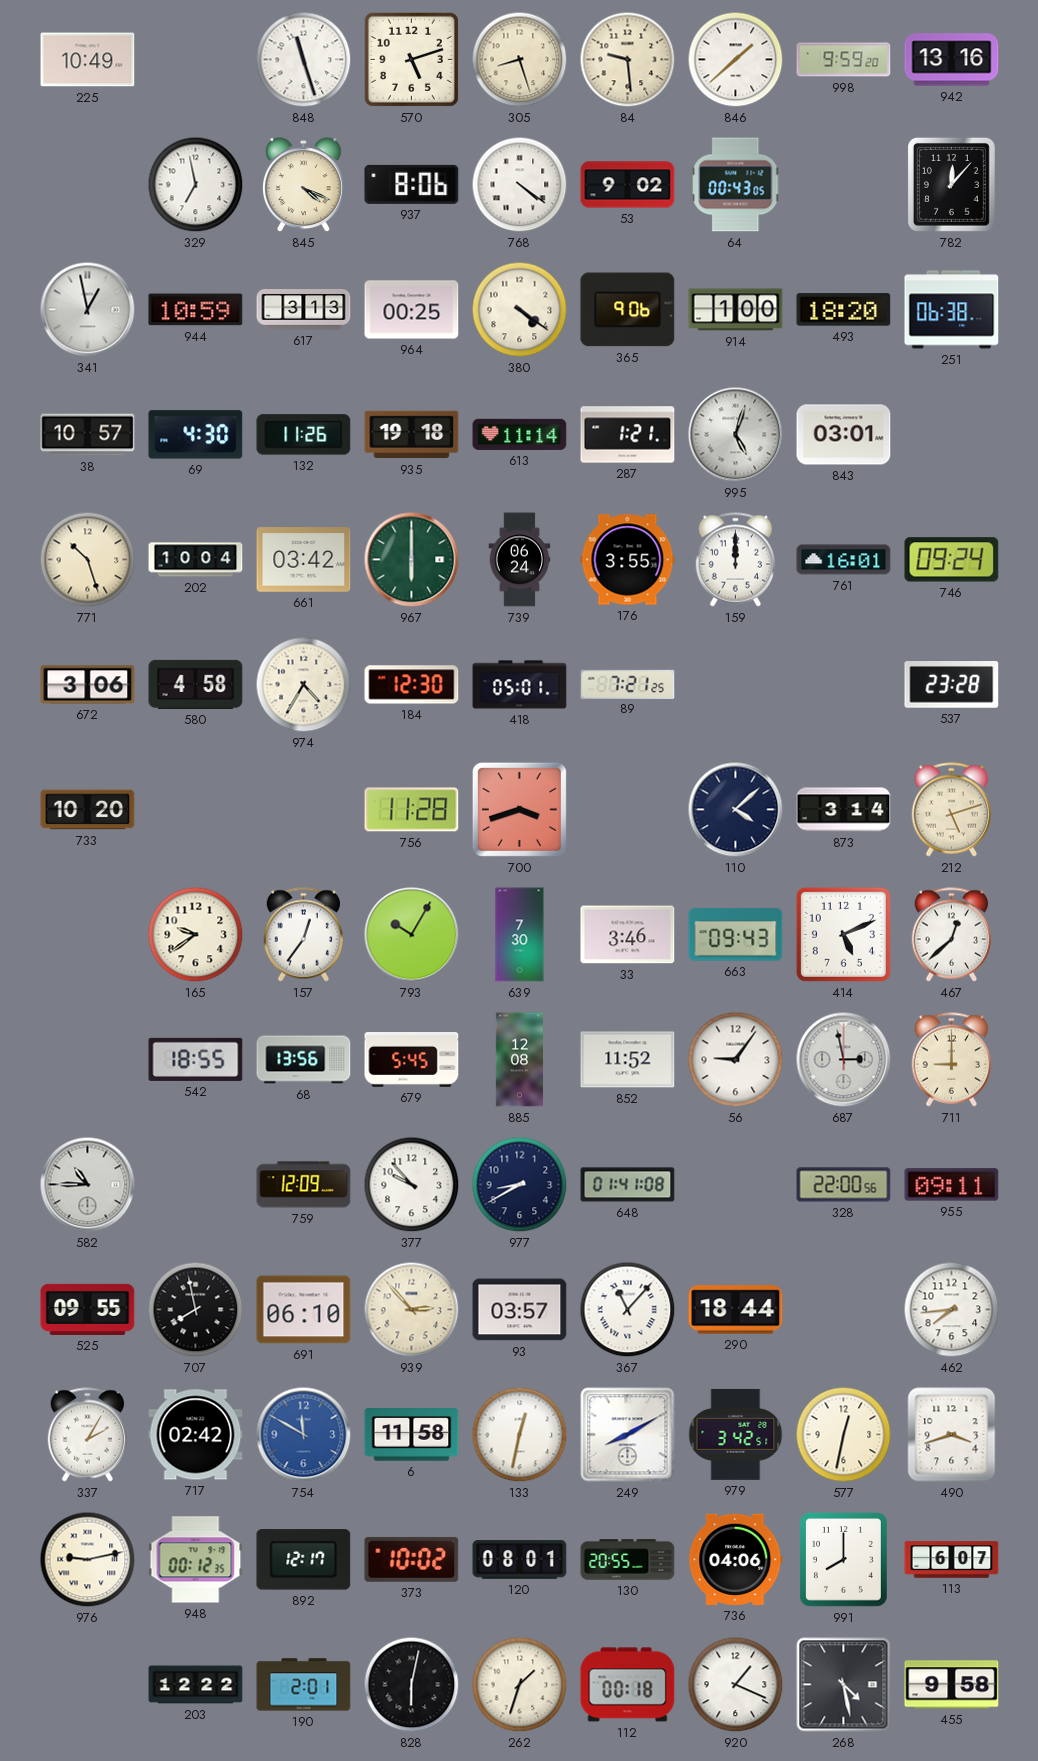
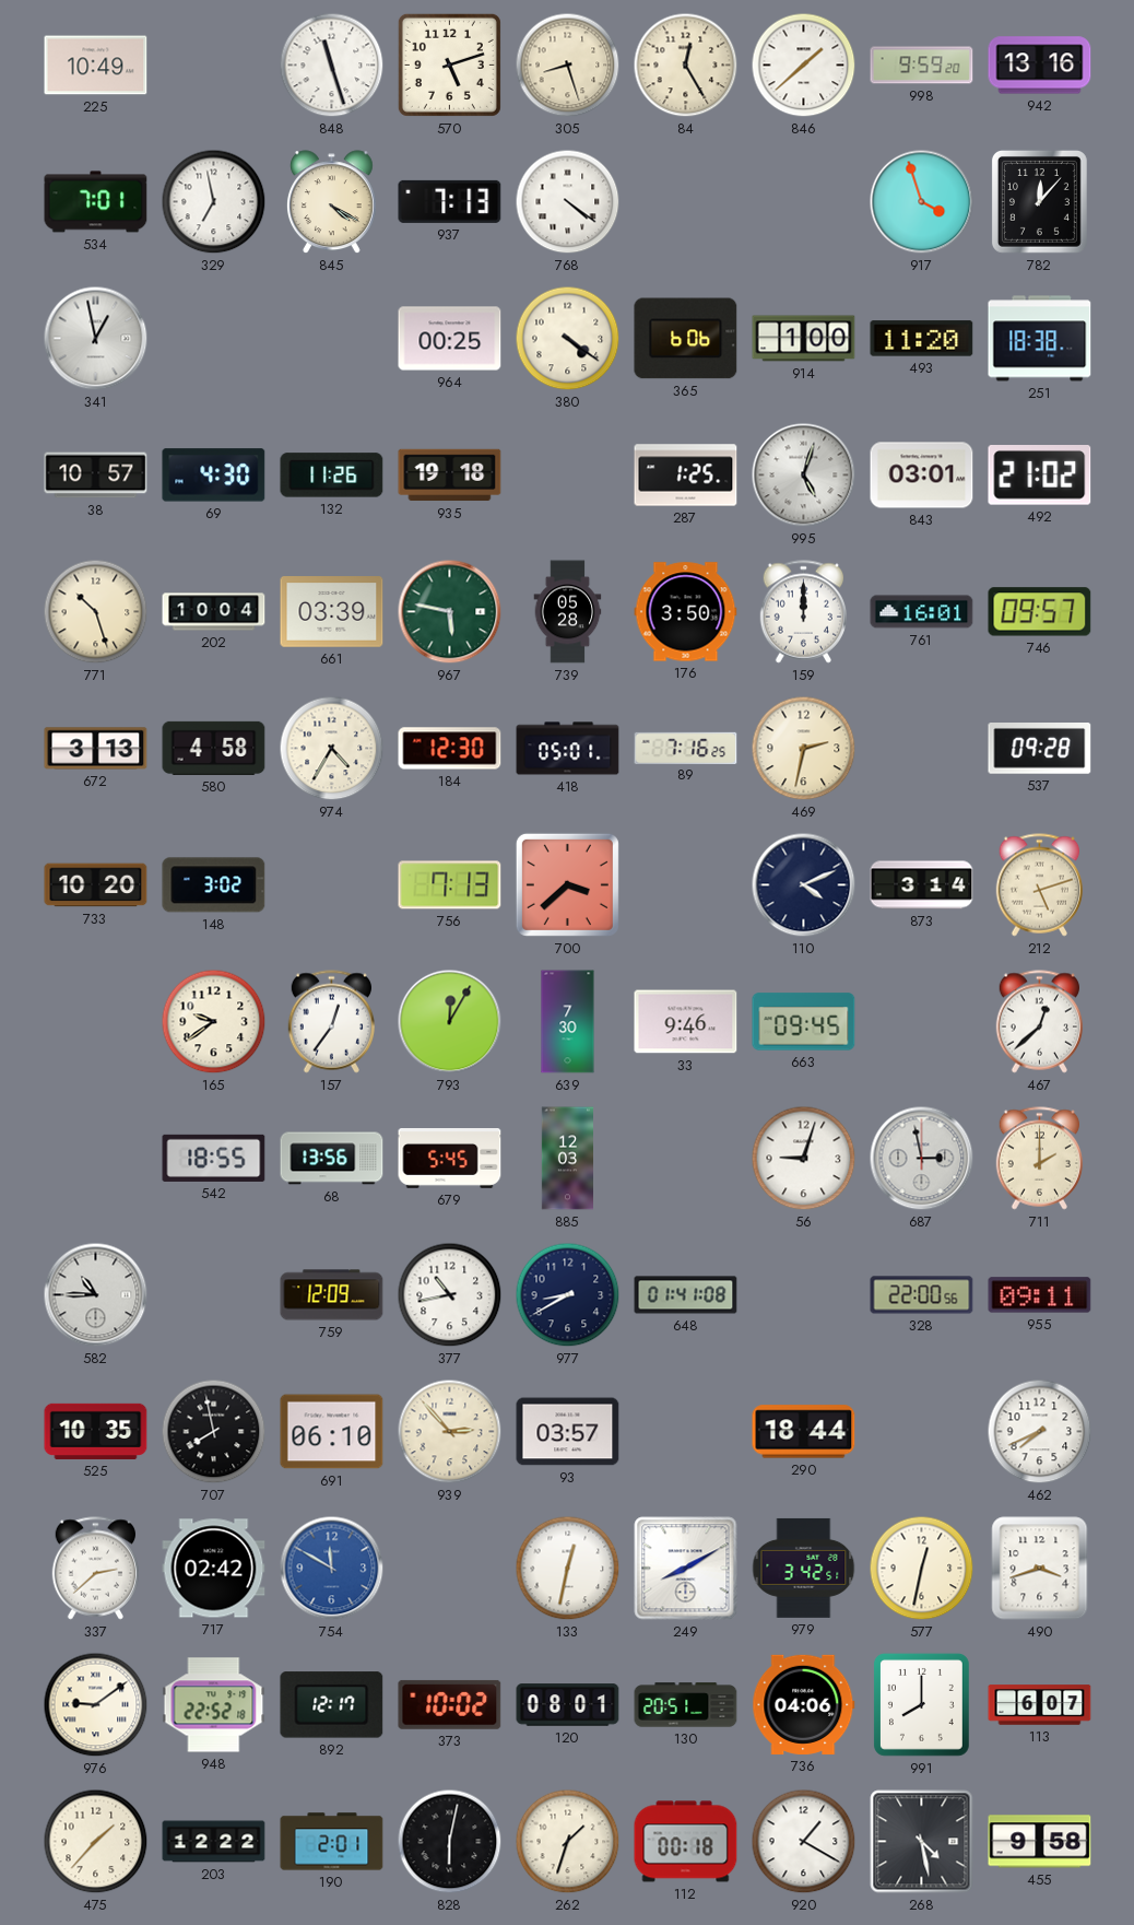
84: 9:29 -> 12:25
534: none -> 7:01
845: 4:19 -> 4:20
937: 8:06 -> 7:13
53: 9:02 -> none
64: 00:43 -> none
917: none -> 3:57
944: 10:59 -> none
617: 3:13 -> none
365: 9:06 -> 6:06
493: 18:20 -> 11:20
251: 06:38 -> 18:38
613: 11:14 -> none
287: 1:21 -> 1:25
492: none -> 21:02
661: 03:42 -> 03:39
967: 6:00 -> 5:47
739: 06:24 -> 05:28
176: 3:55 -> 3:50
746: 09:24 -> 09:57
672: 3:06 -> 3:13
89: 7:21 -> 7:16
469: none -> 2:32
537: 23:28 -> 09:28
148: none -> 3:02
756: 11:28 -> 7:13
700: 3:42 -> 3:38
110: 4:08 -> 4:11
793: 10:05 -> 12:05
33: 3:46 -> 9:46
663: 09:43 -> 09:45
414: 5:11 -> none
885: 12:08 -> 12:03
852: 11:52 -> none
56: 9:06 -> 9:03
711: 9:00 -> 2:00
377: 9:53 -> 10:43
525: 09:55 -> 10:35
367: 11:07 -> none
462: 7:44 -> 7:41
337: 2:05 -> 2:38
6: 11:58 -> none
976: 9:13 -> 9:09
948: 00:12 -> 22:52
130: 20:55 -> 20:51
475: none -> 1:37
920: 1:19 -> 1:20
